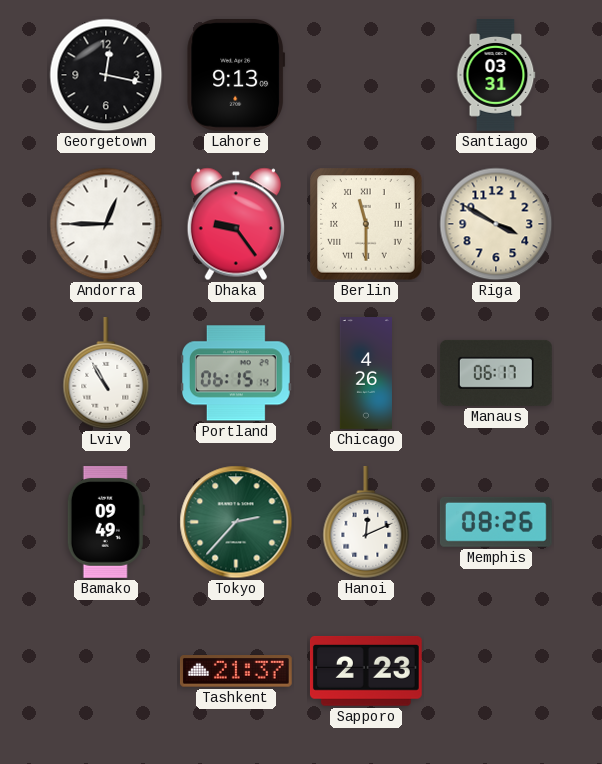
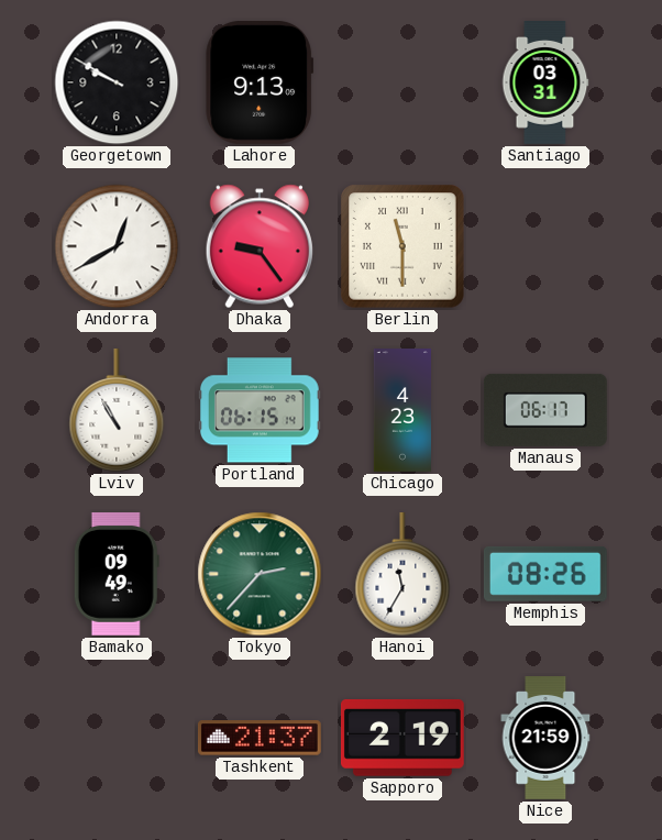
Georgetown: 12:17 -> 9:50
Andorra: 12:45 -> 12:40
Riga: 3:50 -> none
Chicago: 4:26 -> 4:23
Hanoi: 12:11 -> 11:35
Sapporo: 2:23 -> 2:19
Nice: none -> 21:59
